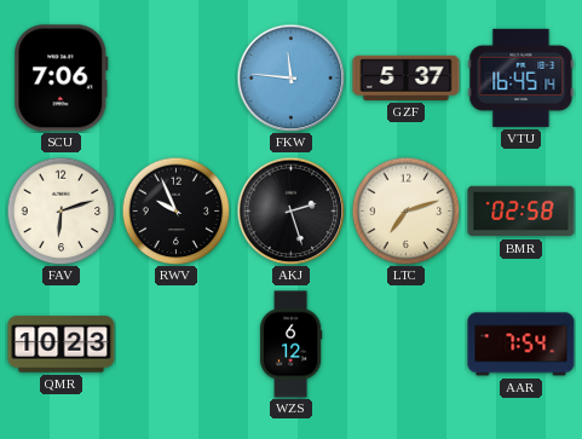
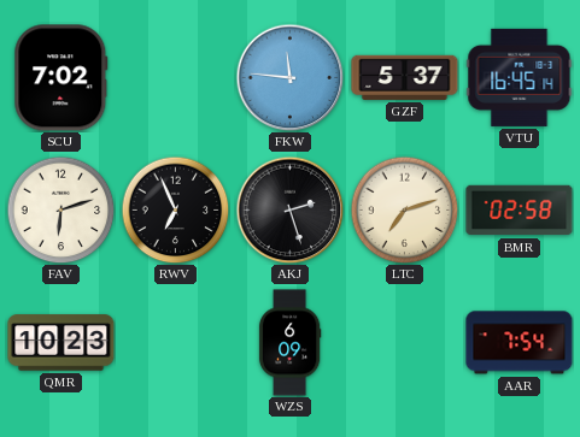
SCU: 7:06 -> 7:02
RWV: 9:56 -> 6:56
WZS: 6:12 -> 6:09
